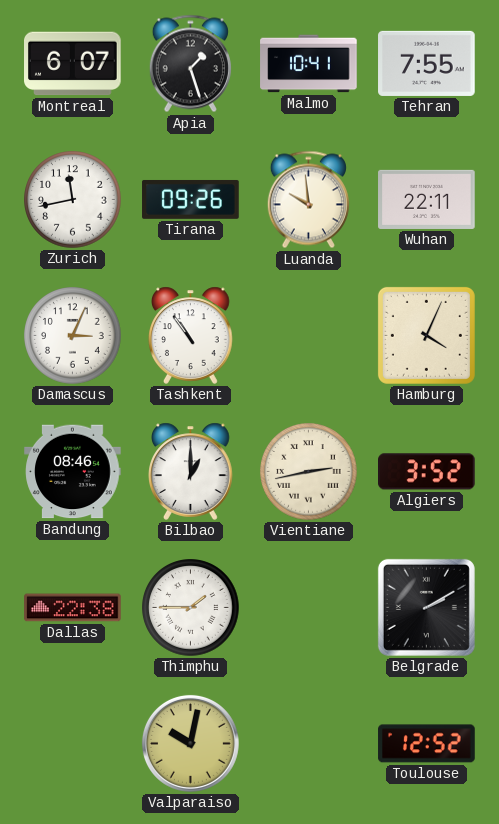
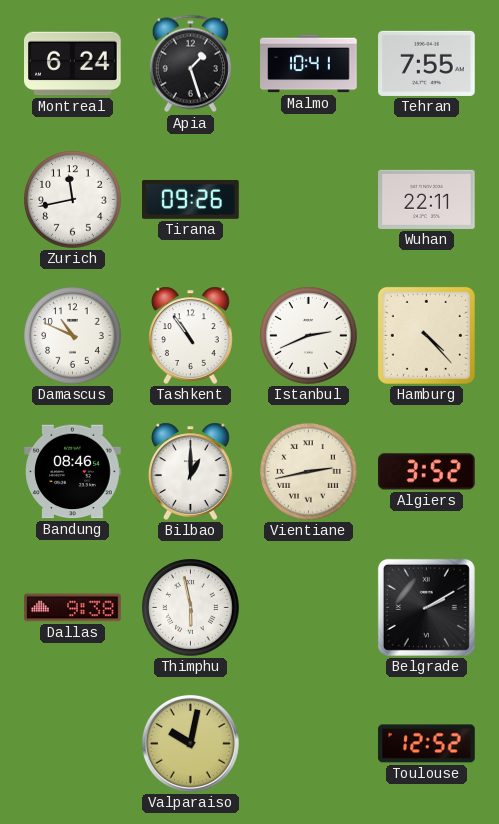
Montreal: 6:07 -> 6:24
Luanda: 9:59 -> none
Damascus: 3:04 -> 10:49
Istanbul: none -> 2:41
Hamburg: 4:04 -> 4:23
Dallas: 22:38 -> 9:38
Thimphu: 1:45 -> 5:58
